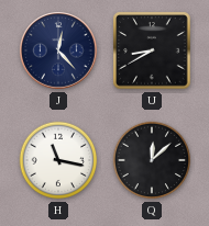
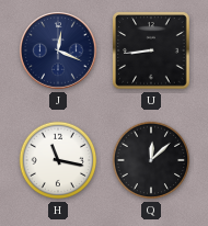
J: 12:23 -> 12:19
U: 8:40 -> 8:44
